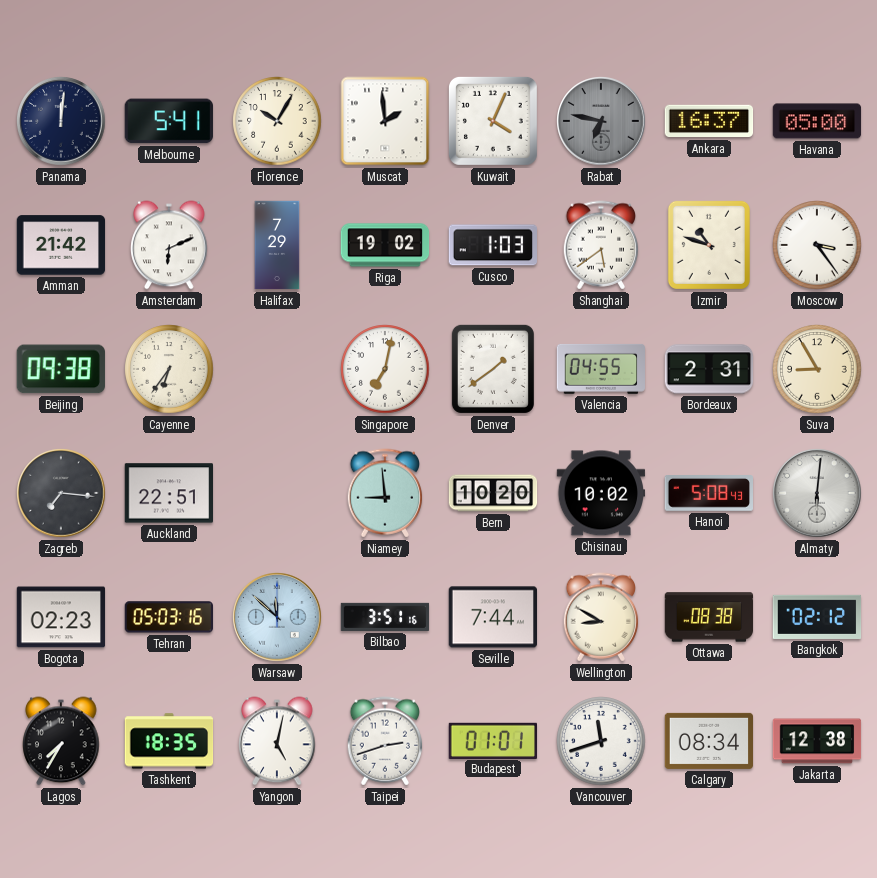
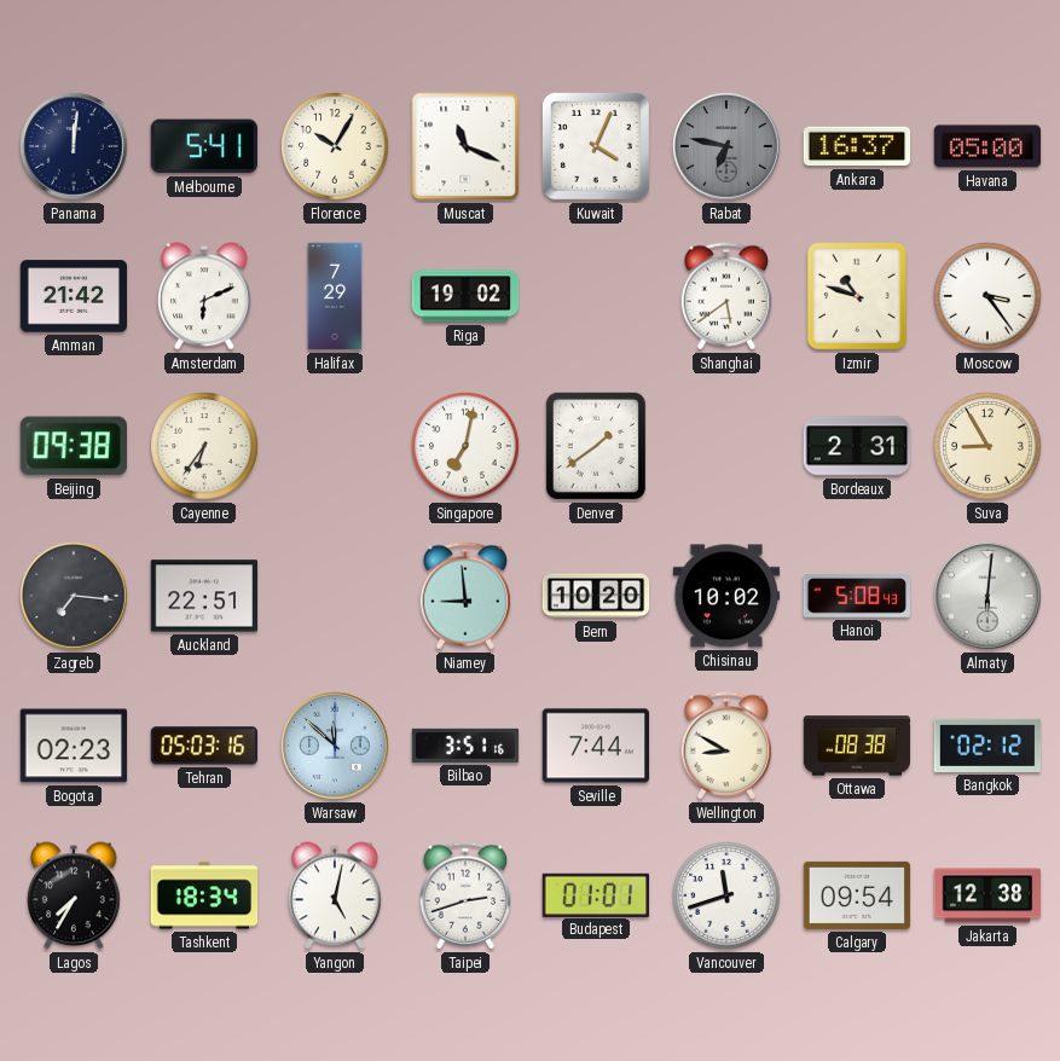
Muscat: 1:59 -> 11:19
Cusco: 1:03 -> none
Valencia: 04:55 -> none
Tashkent: 18:35 -> 18:34
Calgary: 08:34 -> 09:54
